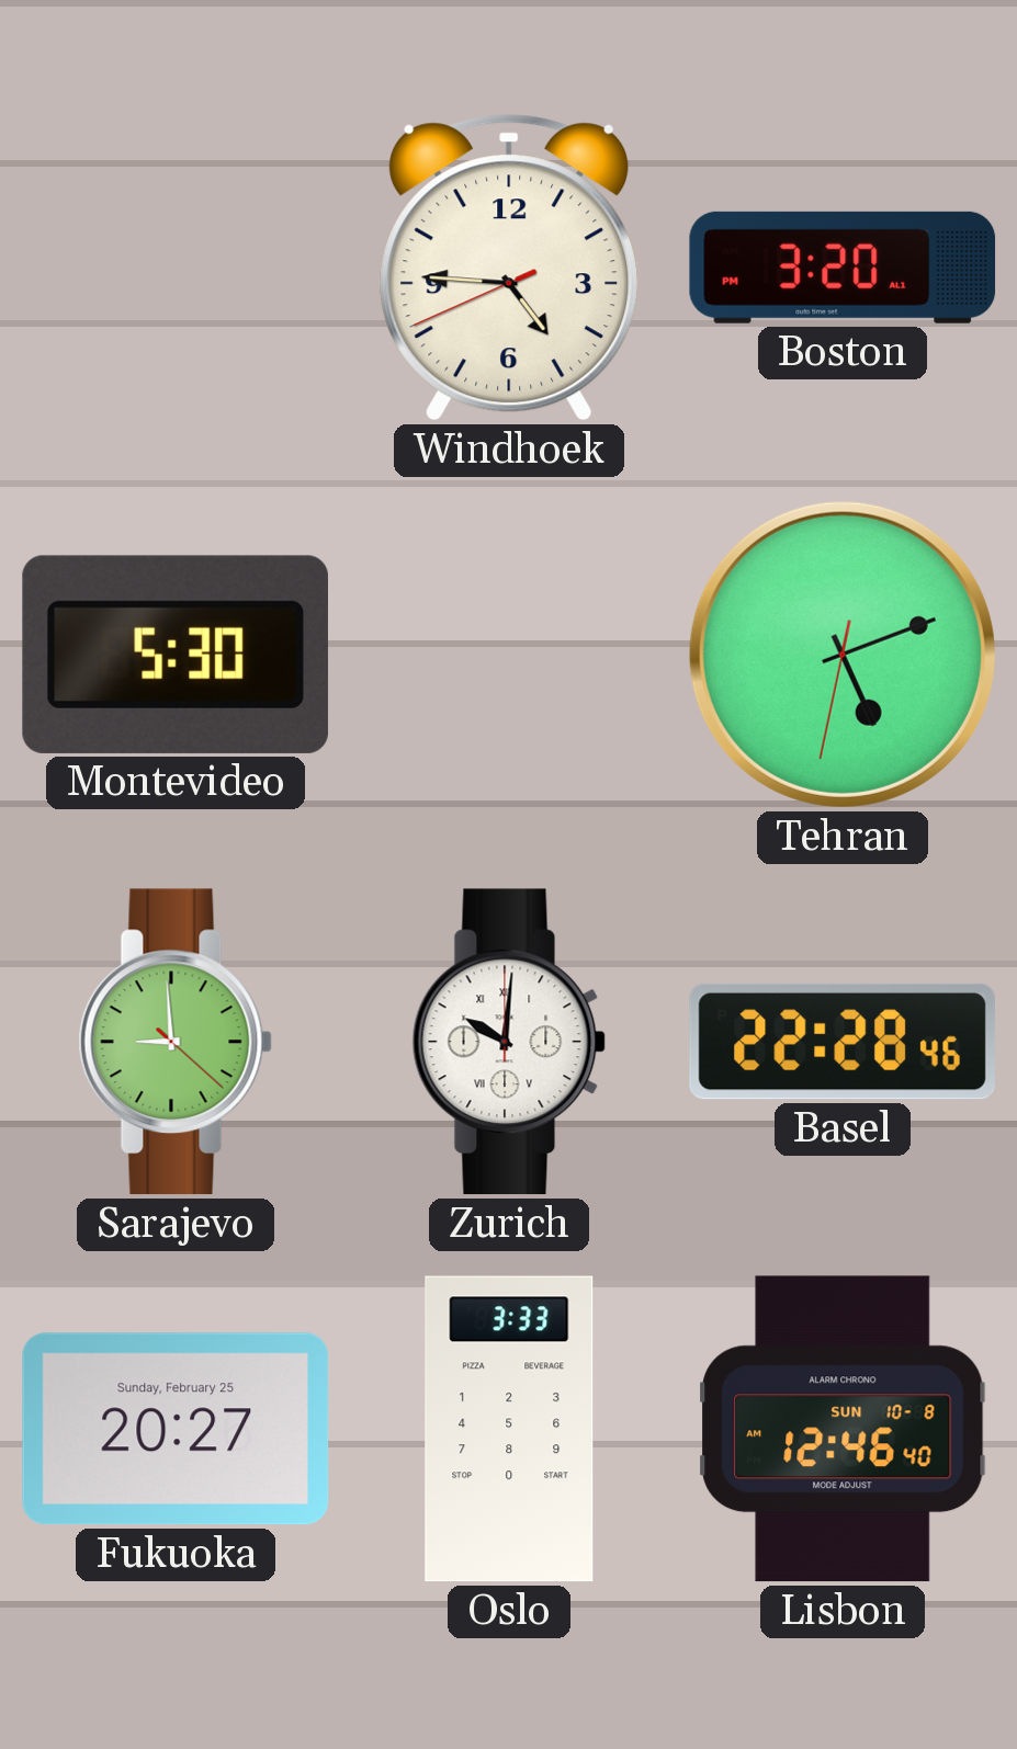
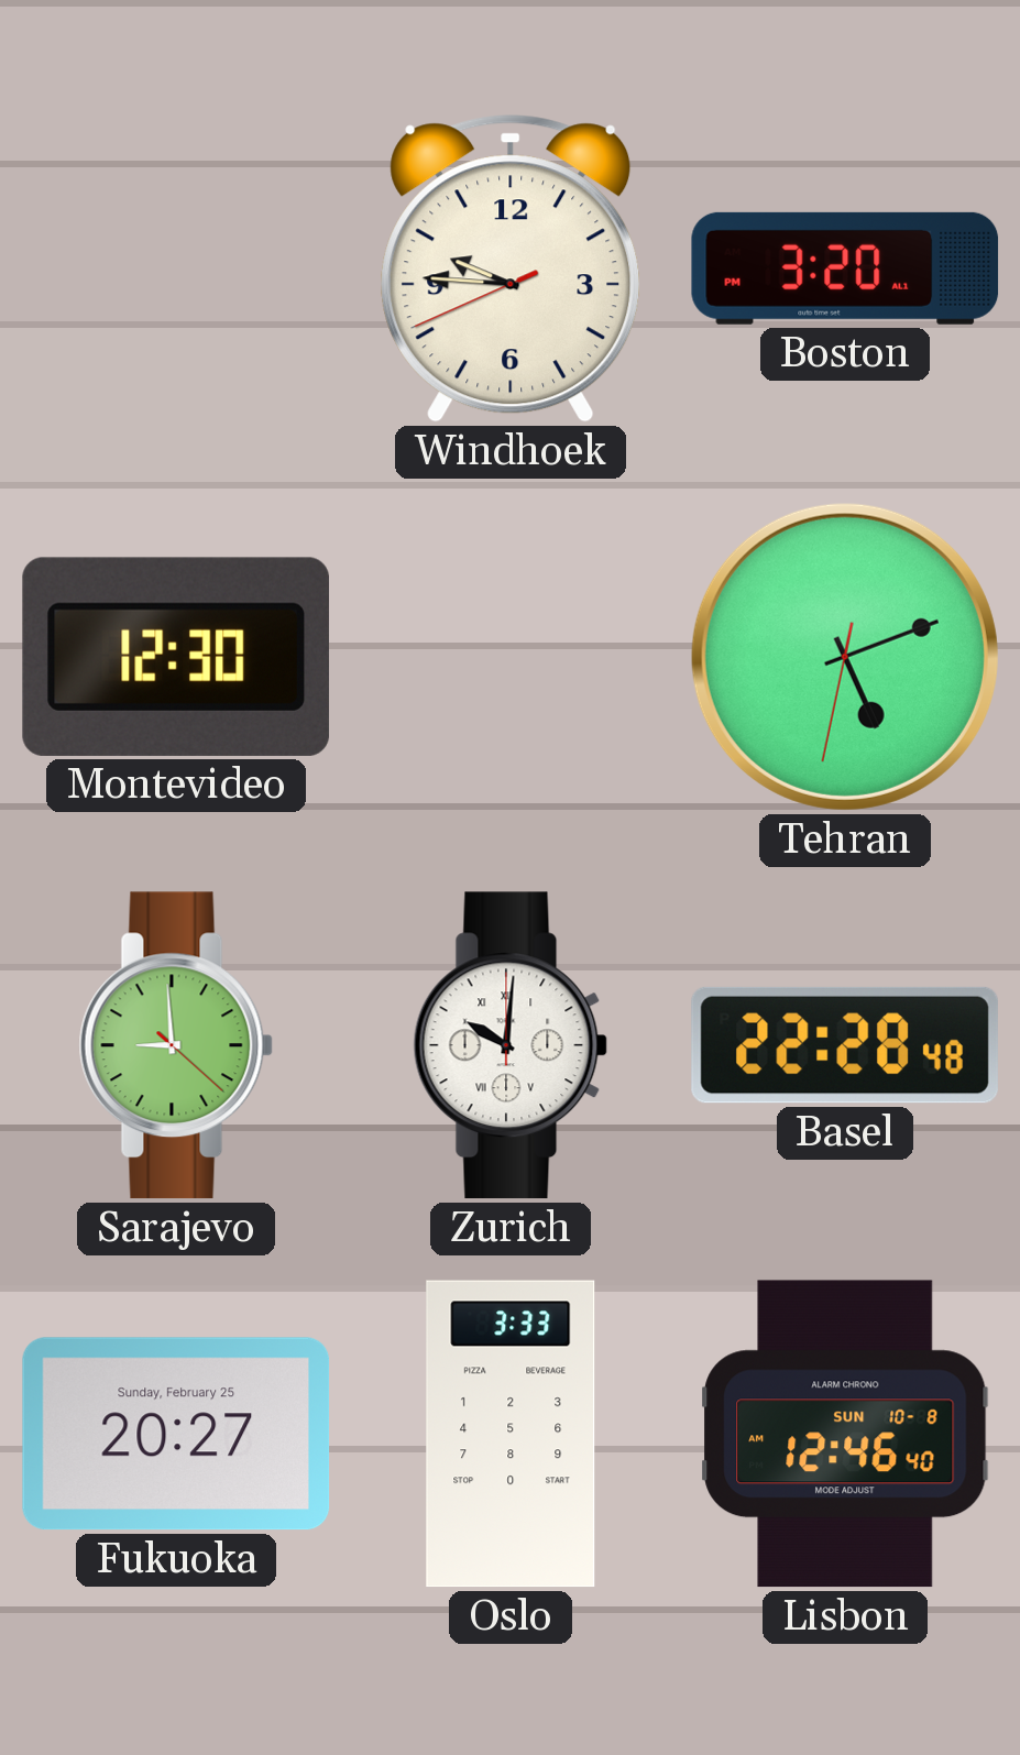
Windhoek: 4:45 -> 9:45
Montevideo: 5:30 -> 12:30
Basel: 22:28:46 -> 22:28:48
